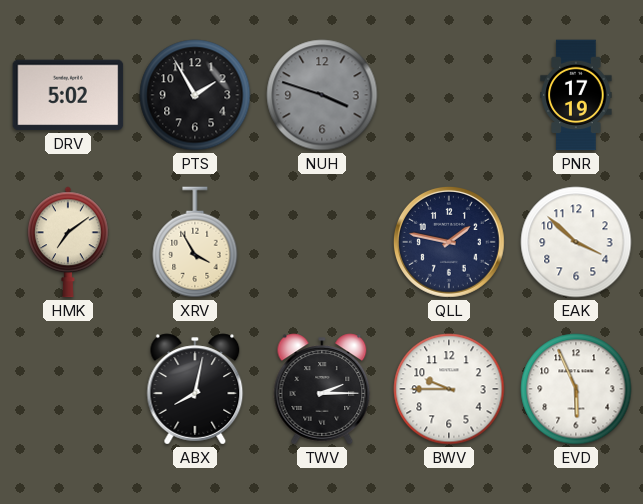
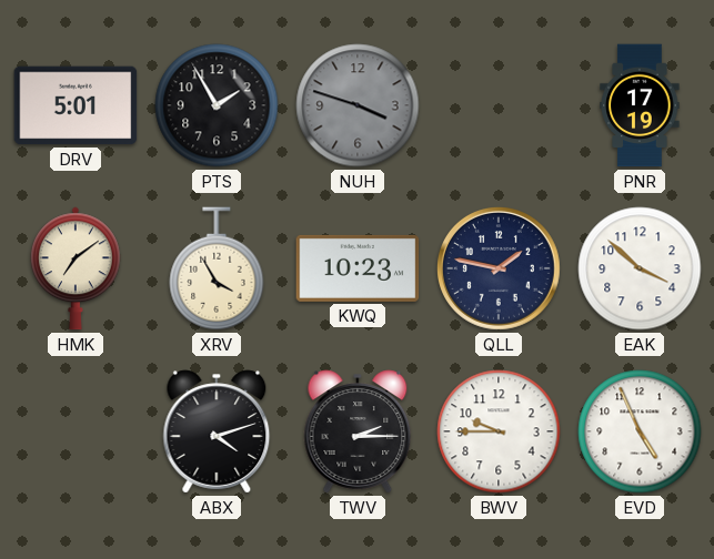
DRV: 5:02 -> 5:01
KWQ: none -> 10:23
ABX: 8:02 -> 4:12
EVD: 5:56 -> 4:56
